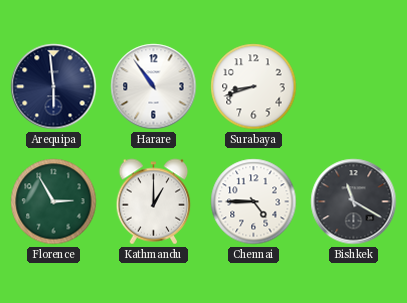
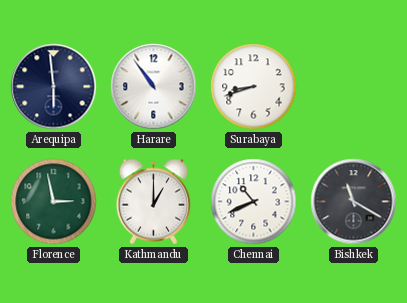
Florence: 2:55 -> 2:58
Chennai: 4:45 -> 10:41
